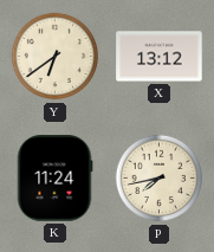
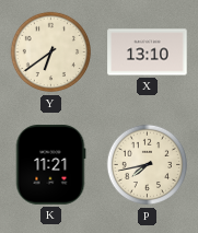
X: 13:12 -> 13:10
K: 11:24 -> 11:21
